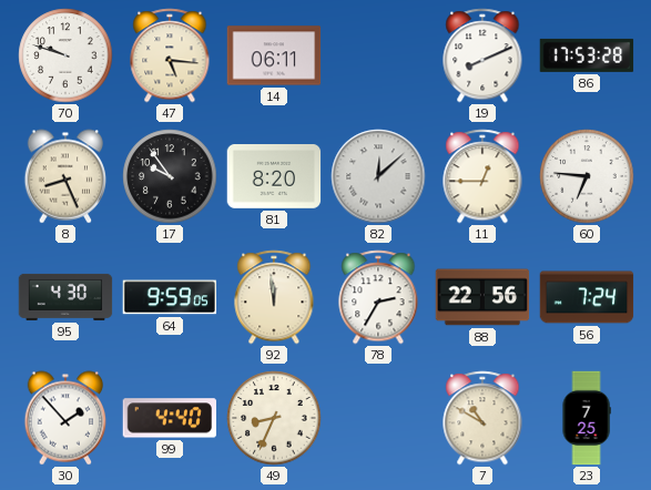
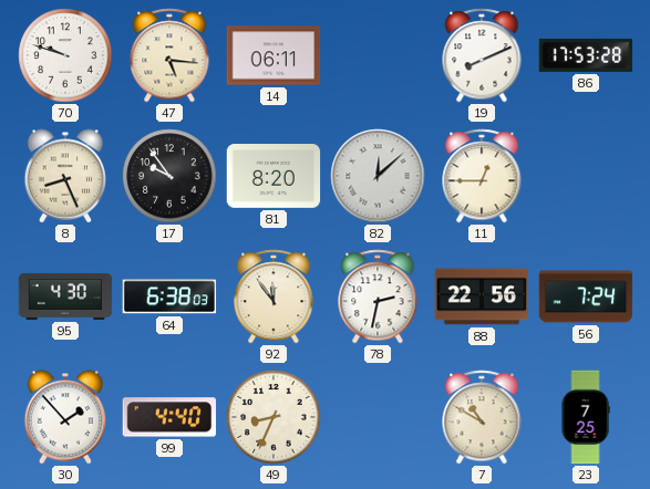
60: 6:46 -> none
64: 9:59 -> 6:38
92: 11:59 -> 11:54
78: 2:35 -> 2:32
